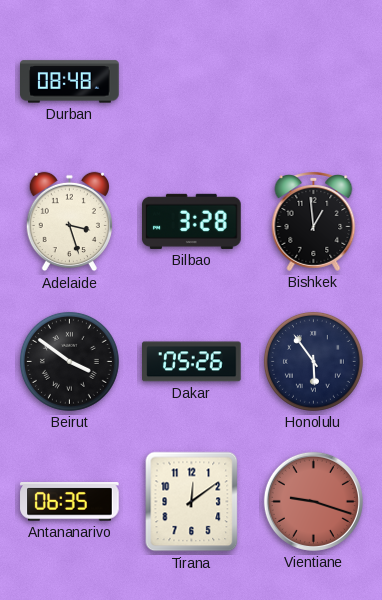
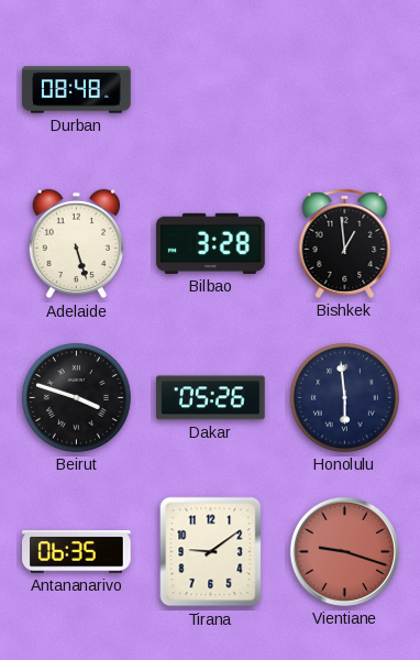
Adelaide: 3:27 -> 5:27
Beirut: 3:51 -> 3:48
Honolulu: 5:54 -> 5:59
Tirana: 12:09 -> 9:09
